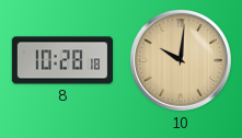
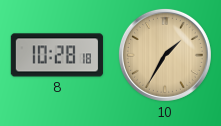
10: 10:01 -> 1:35
